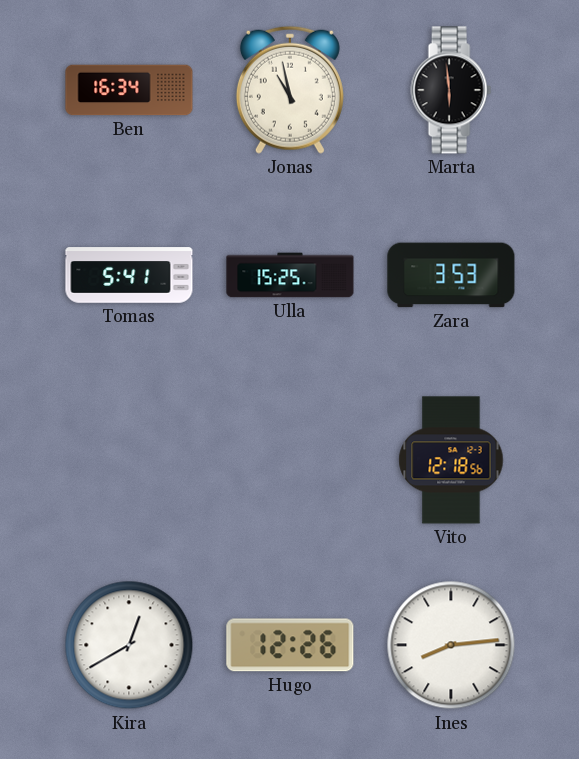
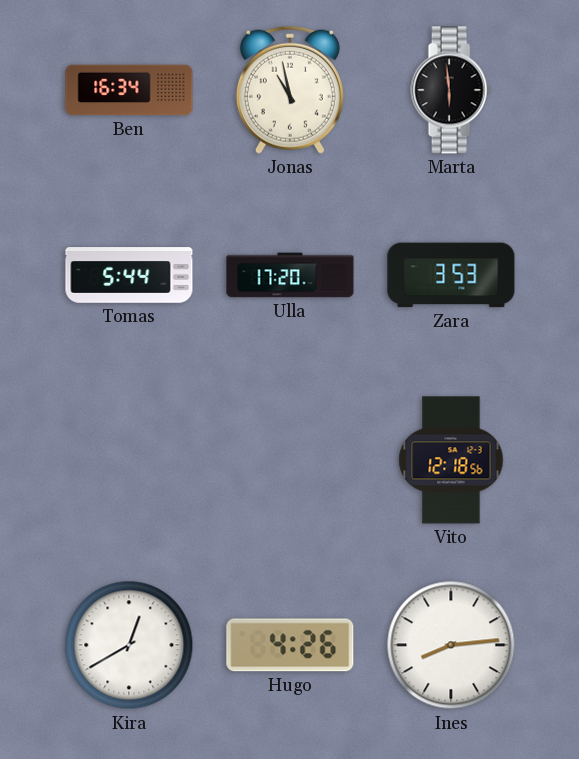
Tomas: 5:41 -> 5:44
Ulla: 15:25 -> 17:20
Hugo: 12:26 -> 4:26
